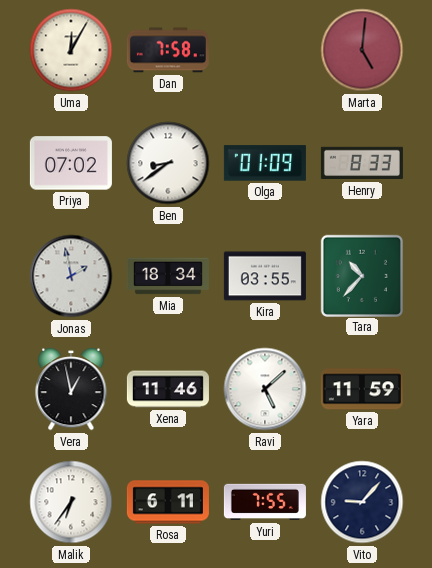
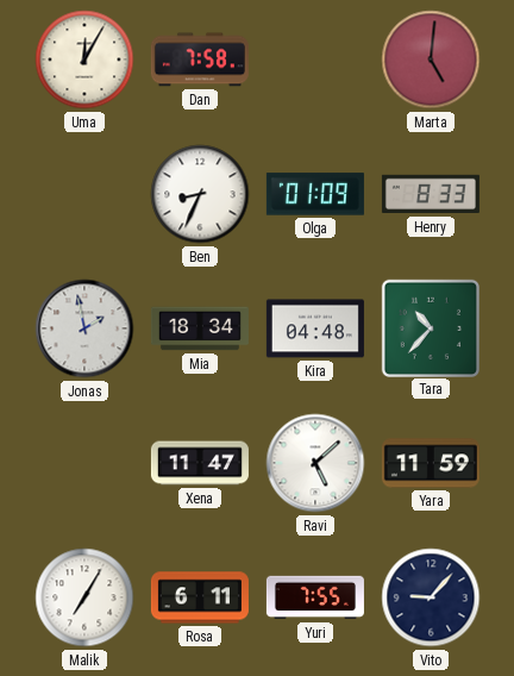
Priya: 07:02 -> none
Ben: 8:39 -> 8:34
Kira: 03:55 -> 04:48
Vera: 12:58 -> none
Xena: 11:46 -> 11:47
Malik: 6:36 -> 7:05
